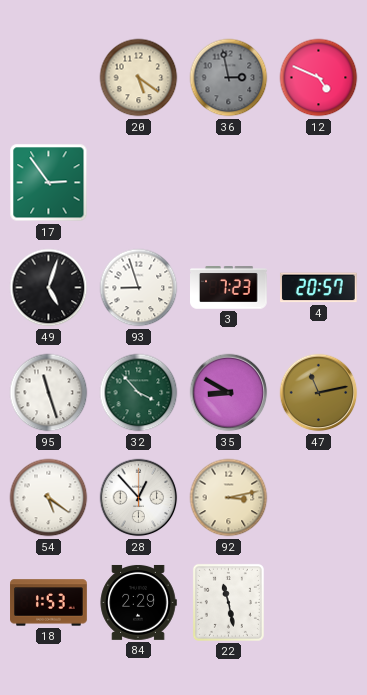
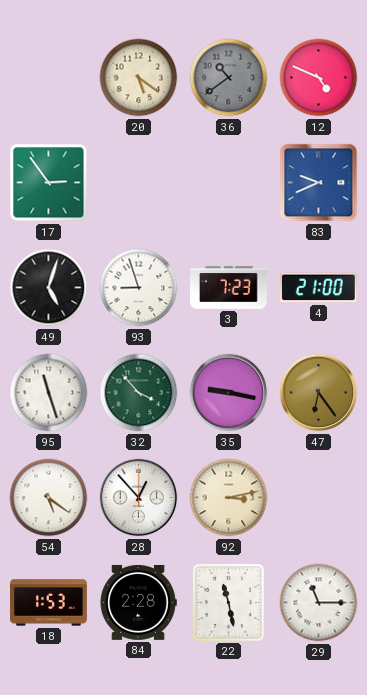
36: 2:58 -> 10:39
83: none -> 9:41
4: 20:57 -> 21:00
35: 8:50 -> 9:17
47: 11:13 -> 6:24
84: 2:29 -> 2:28
29: none -> 11:15
